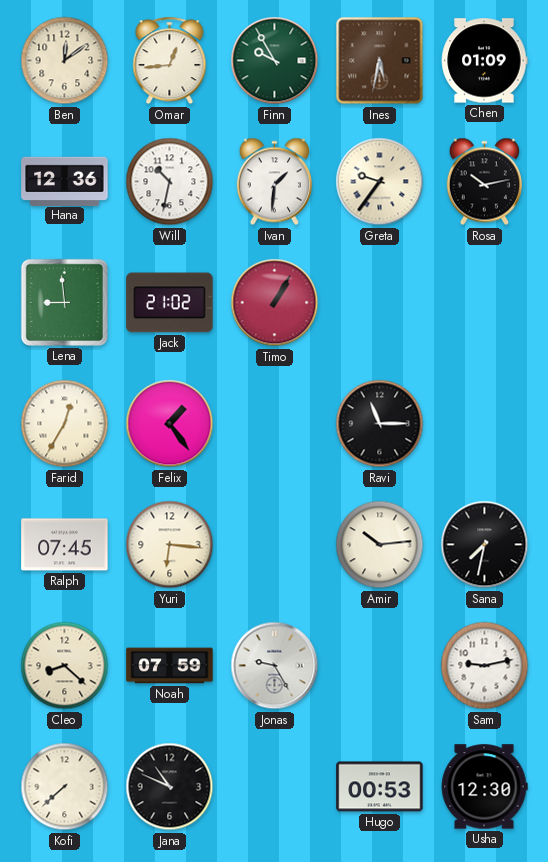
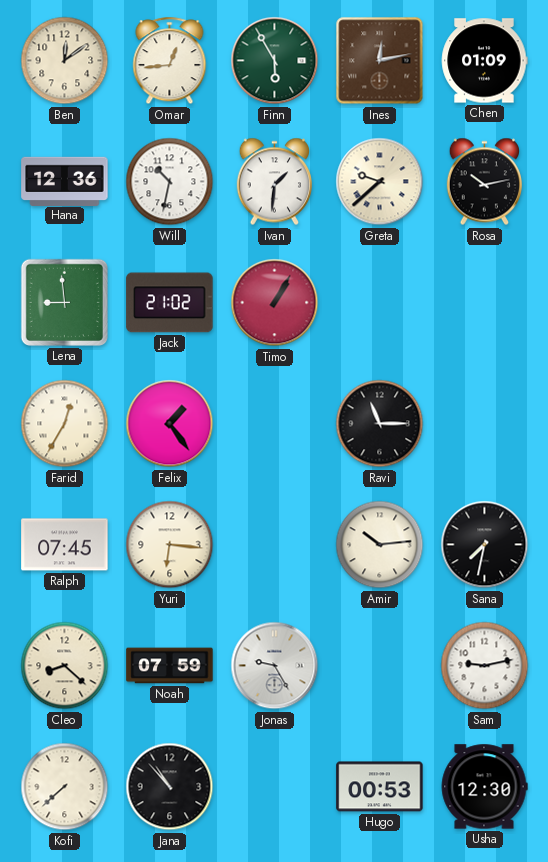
Finn: 9:55 -> 5:55
Ines: 5:32 -> 12:13
Greta: 9:36 -> 9:38
Jana: 10:49 -> 10:53
